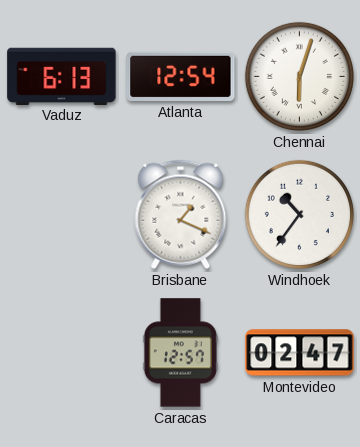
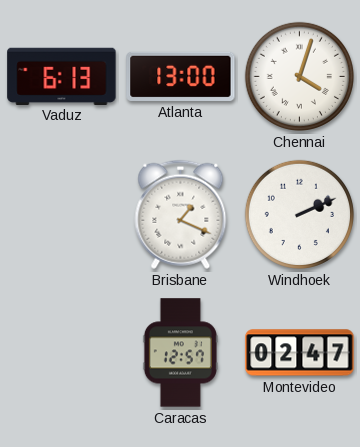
Atlanta: 12:54 -> 13:00
Chennai: 6:03 -> 4:03
Windhoek: 10:36 -> 2:11
